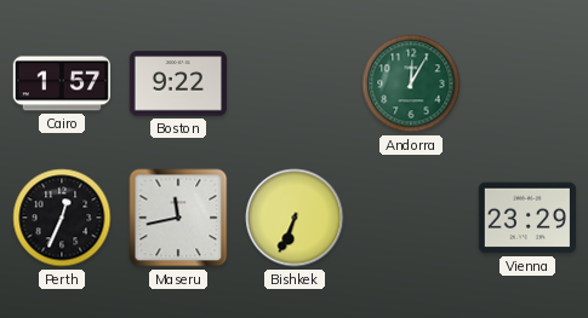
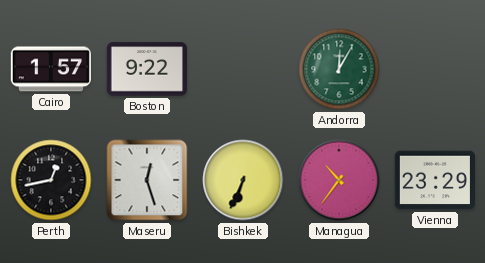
Perth: 12:34 -> 12:43
Maseru: 11:43 -> 12:27
Managua: none -> 10:36
